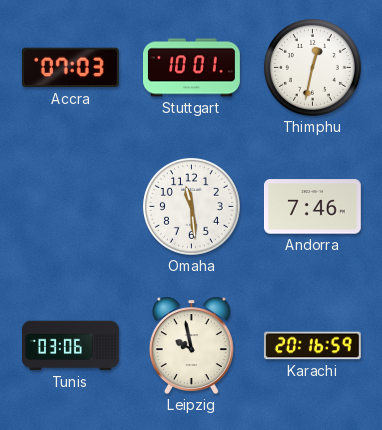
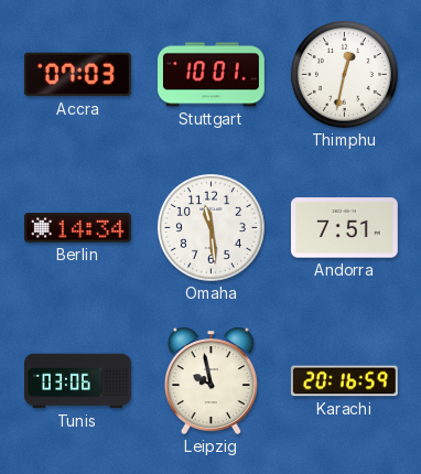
Berlin: none -> 14:34
Andorra: 7:46 -> 7:51
